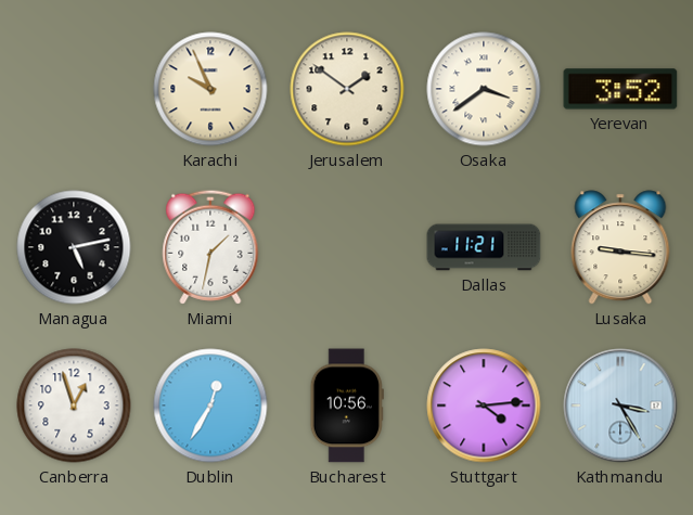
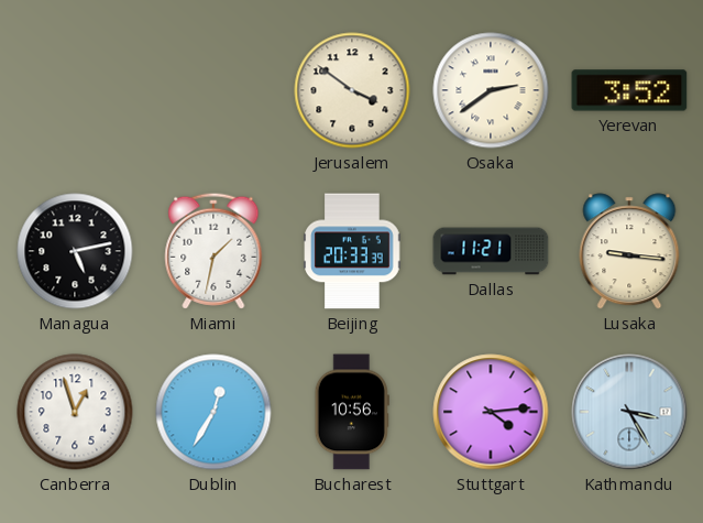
Karachi: 9:56 -> none
Jerusalem: 1:51 -> 3:51
Osaka: 3:39 -> 2:39
Beijing: none -> 20:33
